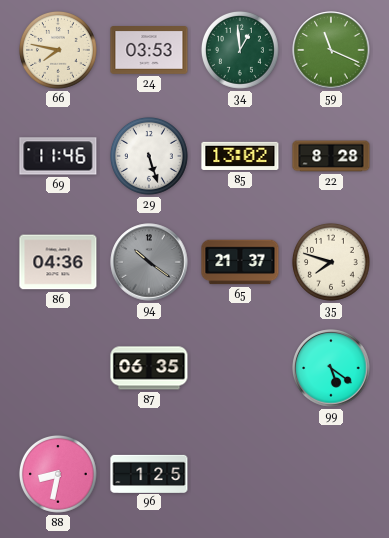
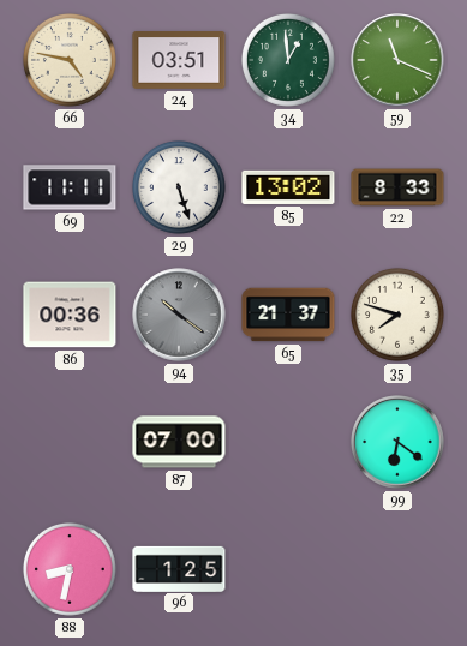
66: 7:47 -> 4:47
24: 03:53 -> 03:51
69: 11:46 -> 11:11
22: 8:28 -> 8:33
86: 04:36 -> 00:36
87: 06:35 -> 07:00
99: 5:21 -> 6:21
